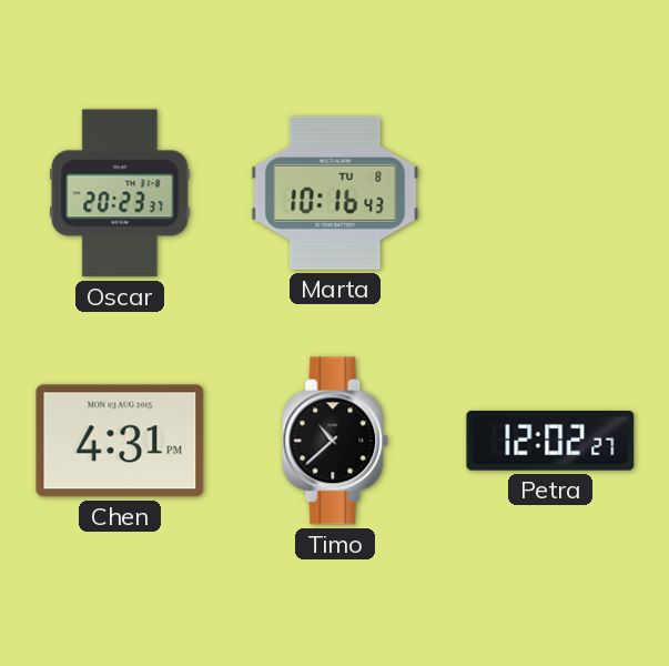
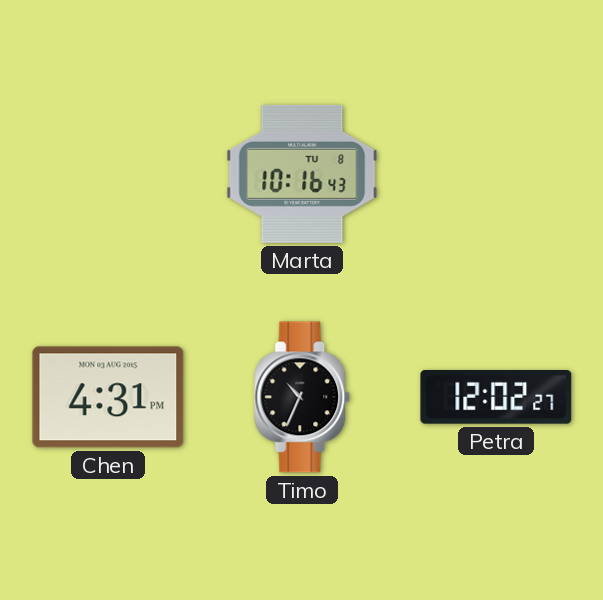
Oscar: 20:23 -> none
Timo: 10:38 -> 10:34
